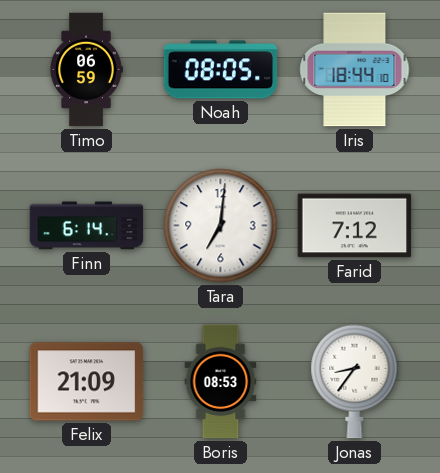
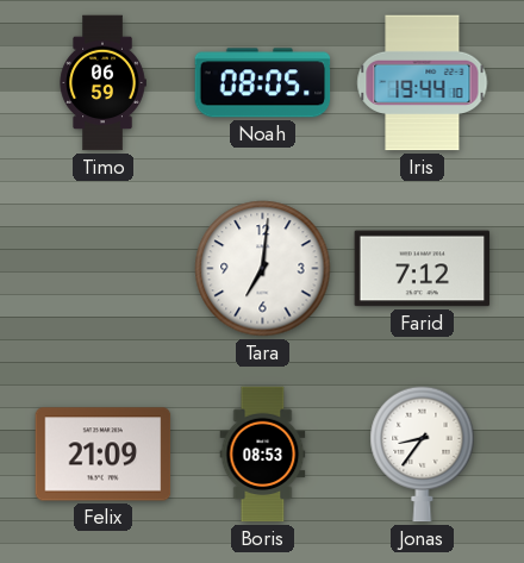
Iris: 18:44 -> 19:44
Finn: 6:14 -> none
